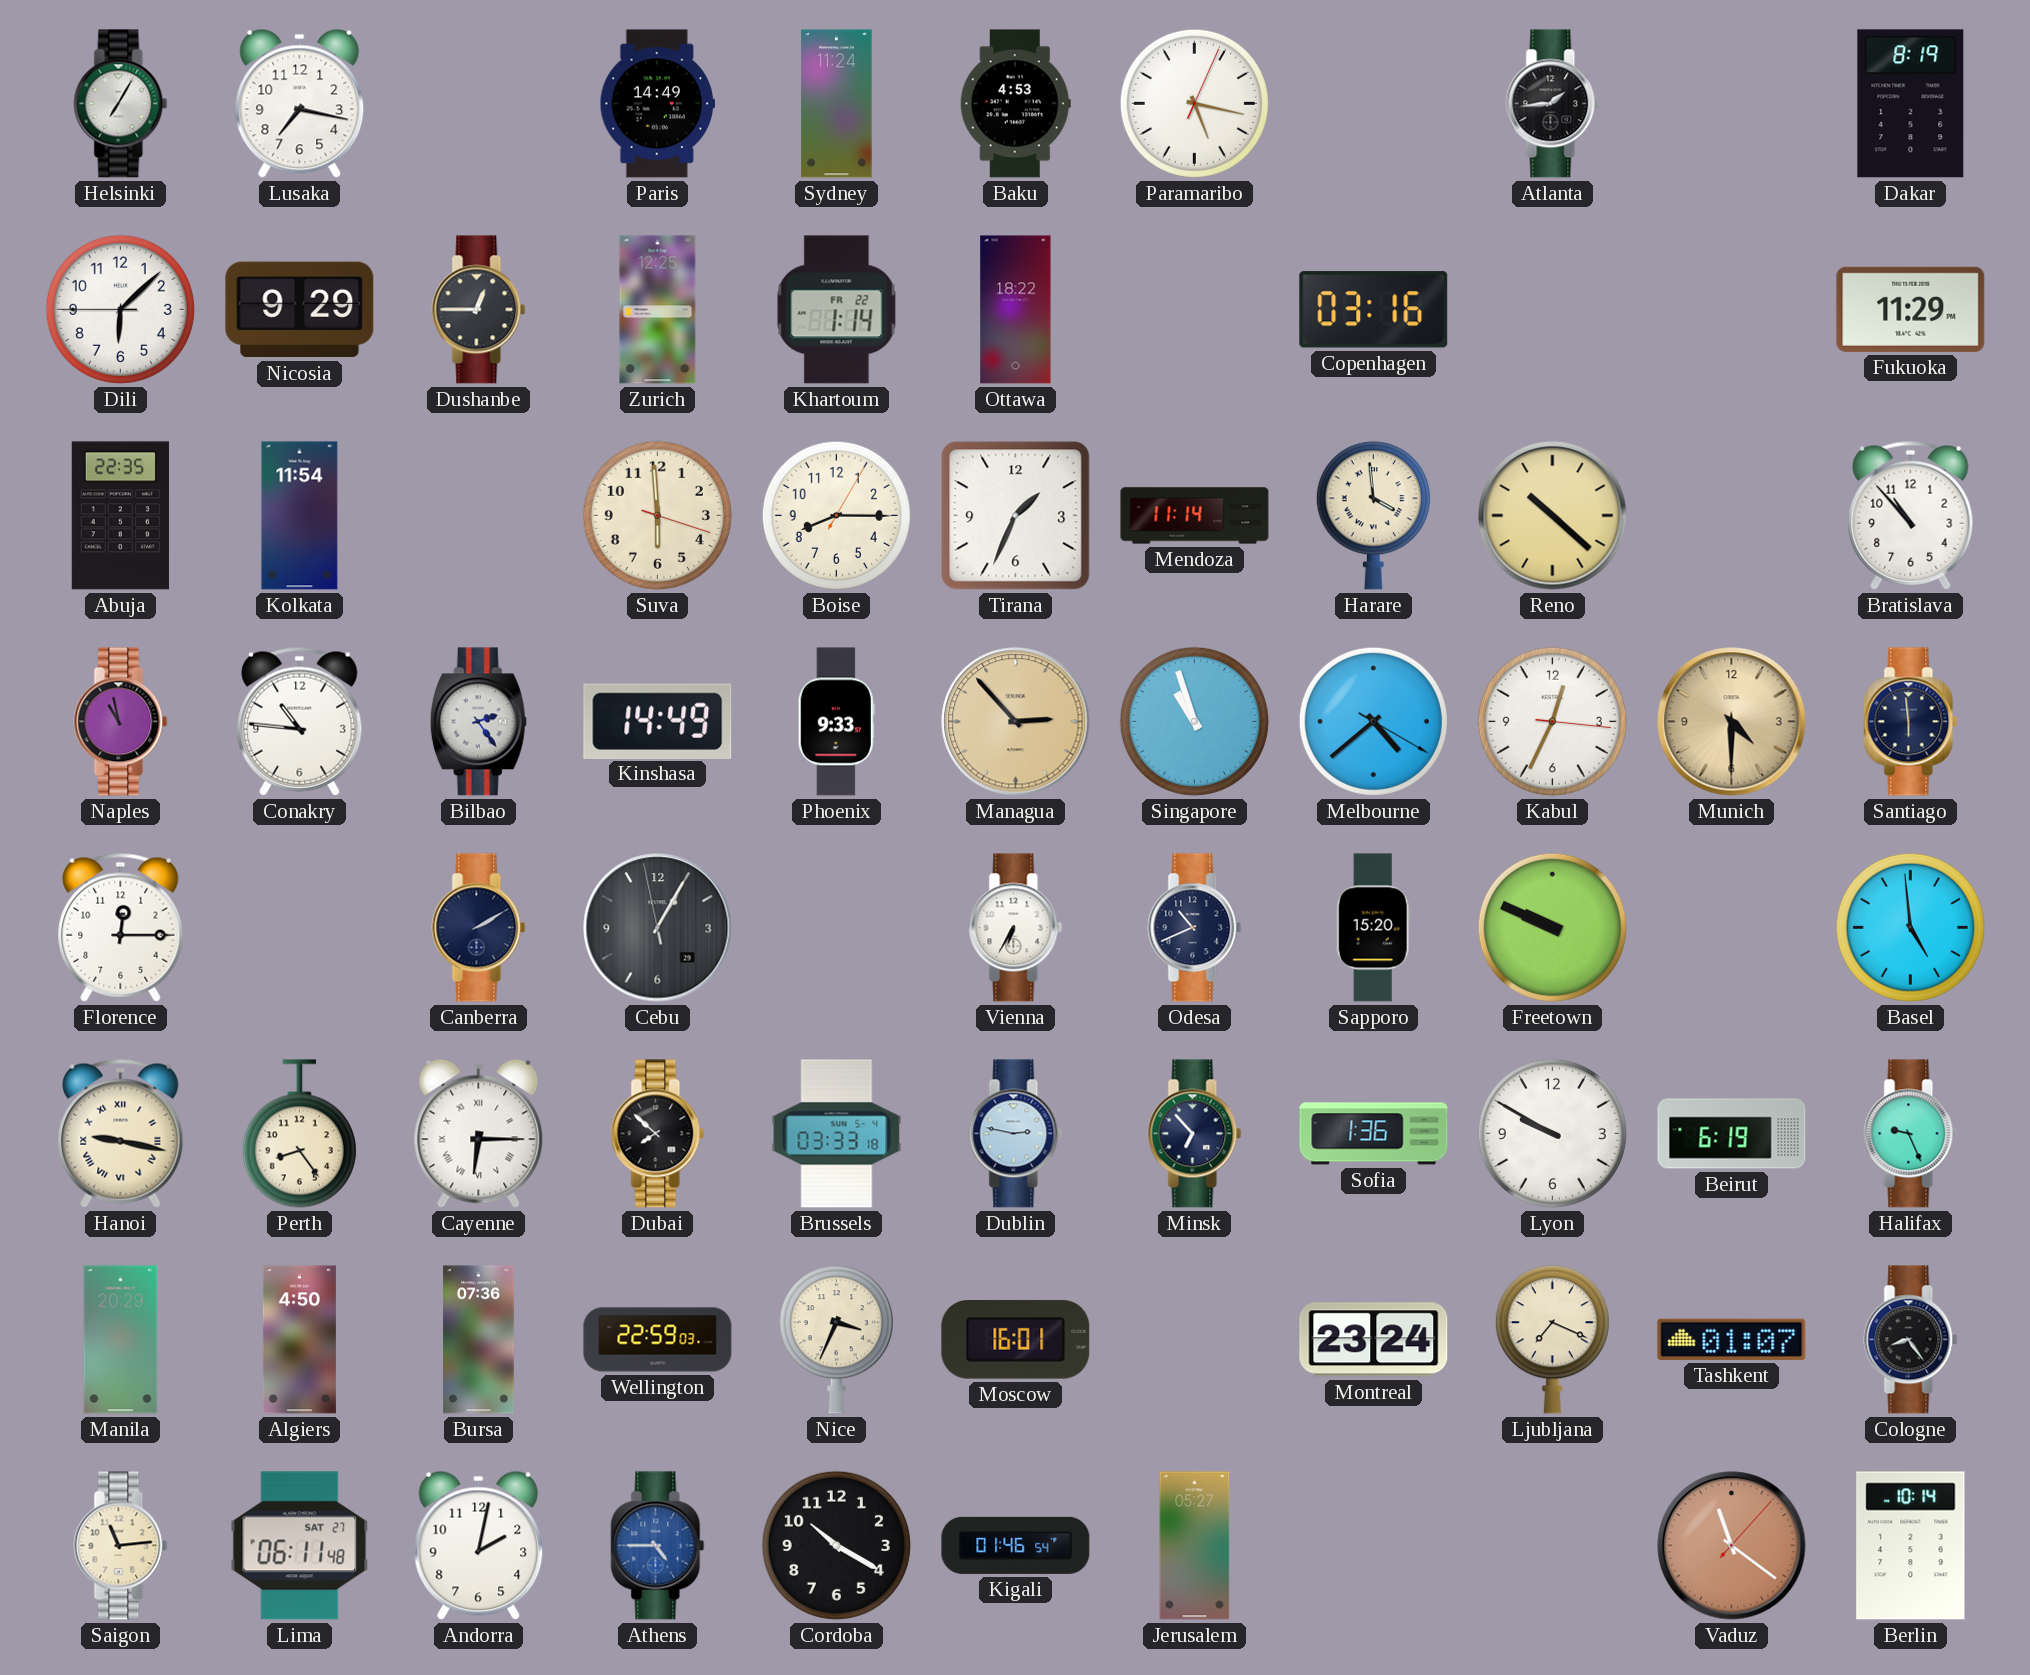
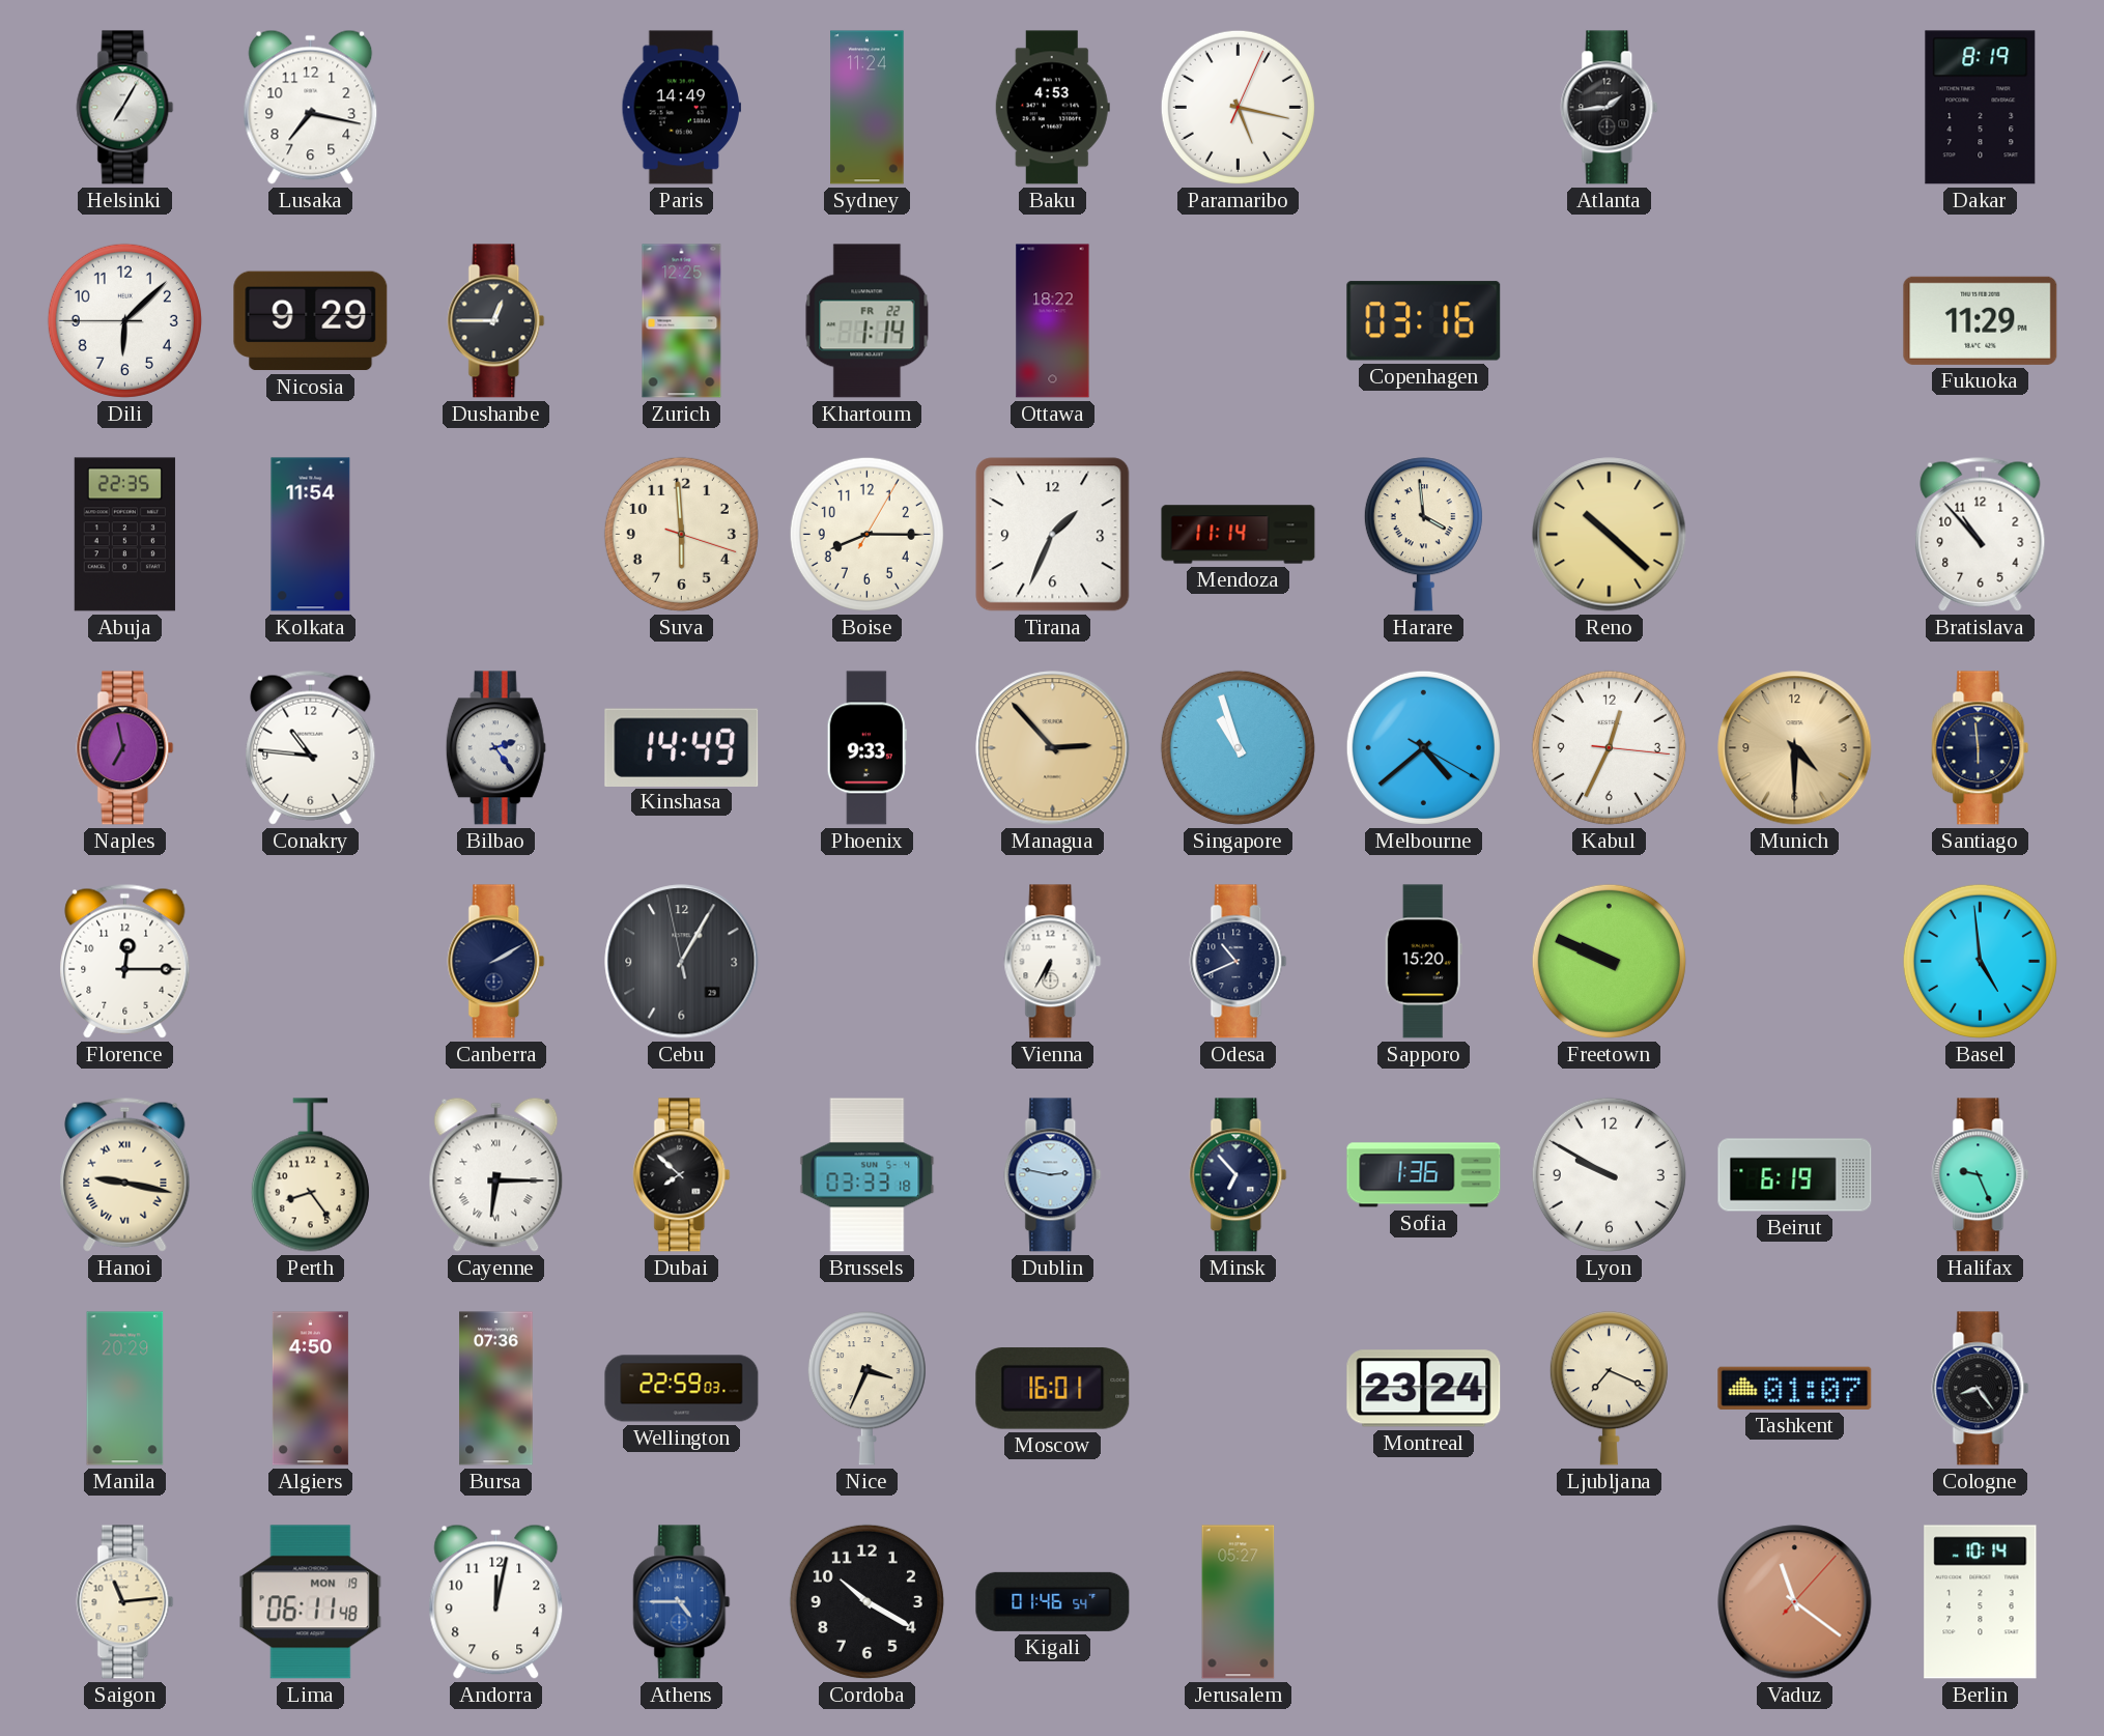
Naples: 10:58 -> 6:58
Lima date: SAT 27 -> MON 19
Andorra: 2:02 -> 12:02
